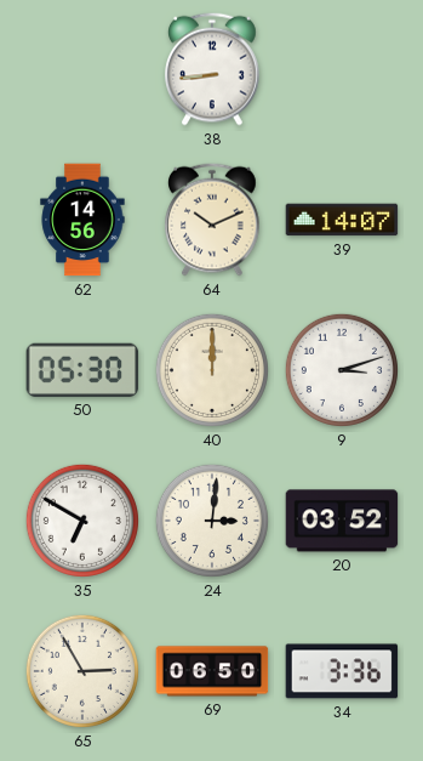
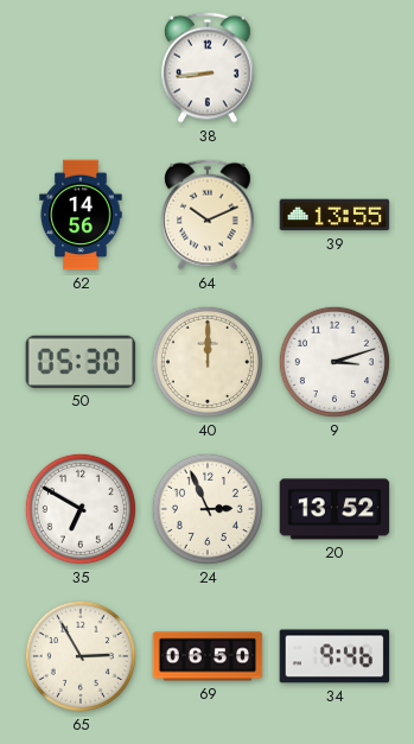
39: 14:07 -> 13:55
24: 3:01 -> 2:56
20: 03:52 -> 13:52
34: 3:36 -> 9:46
